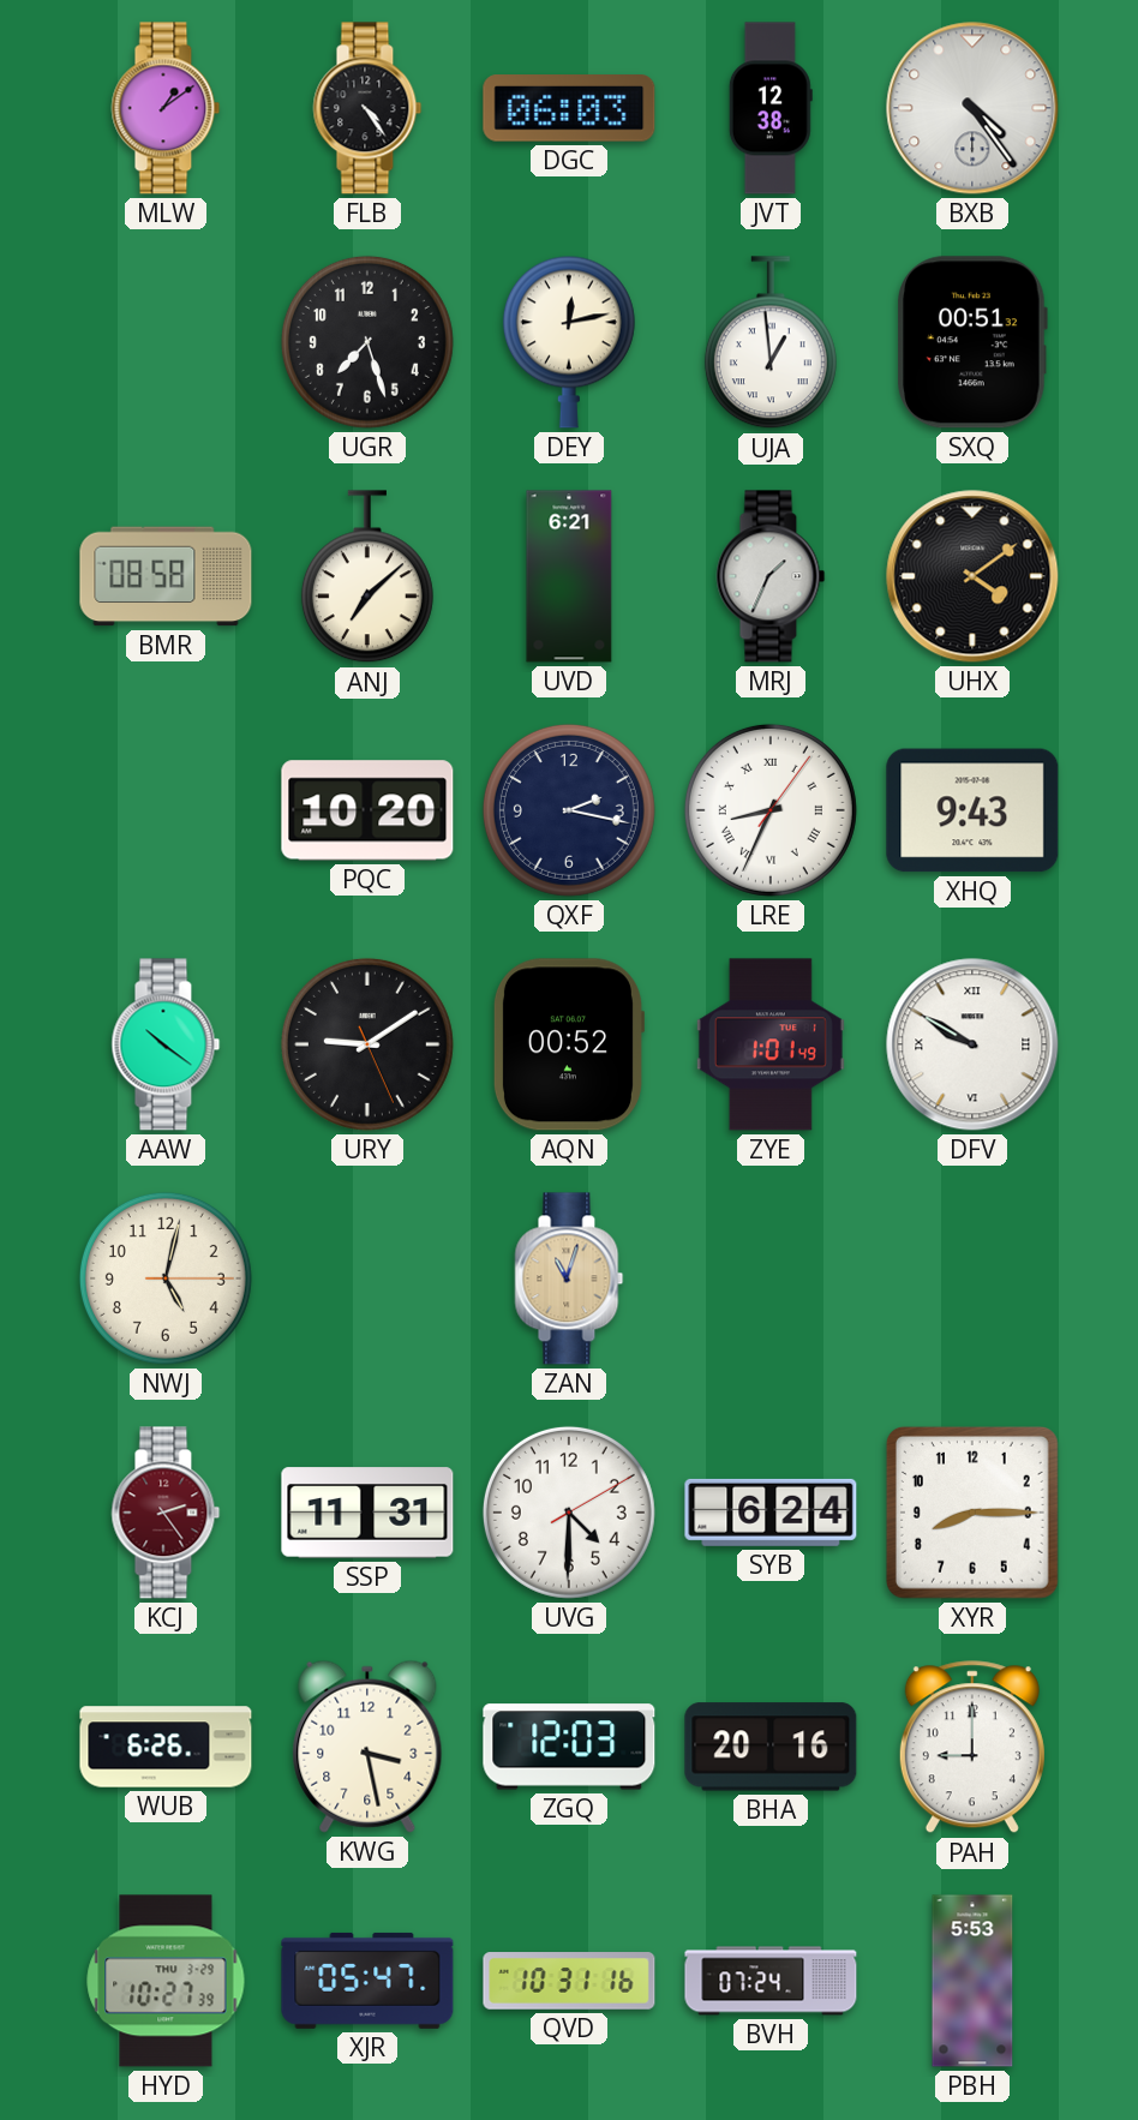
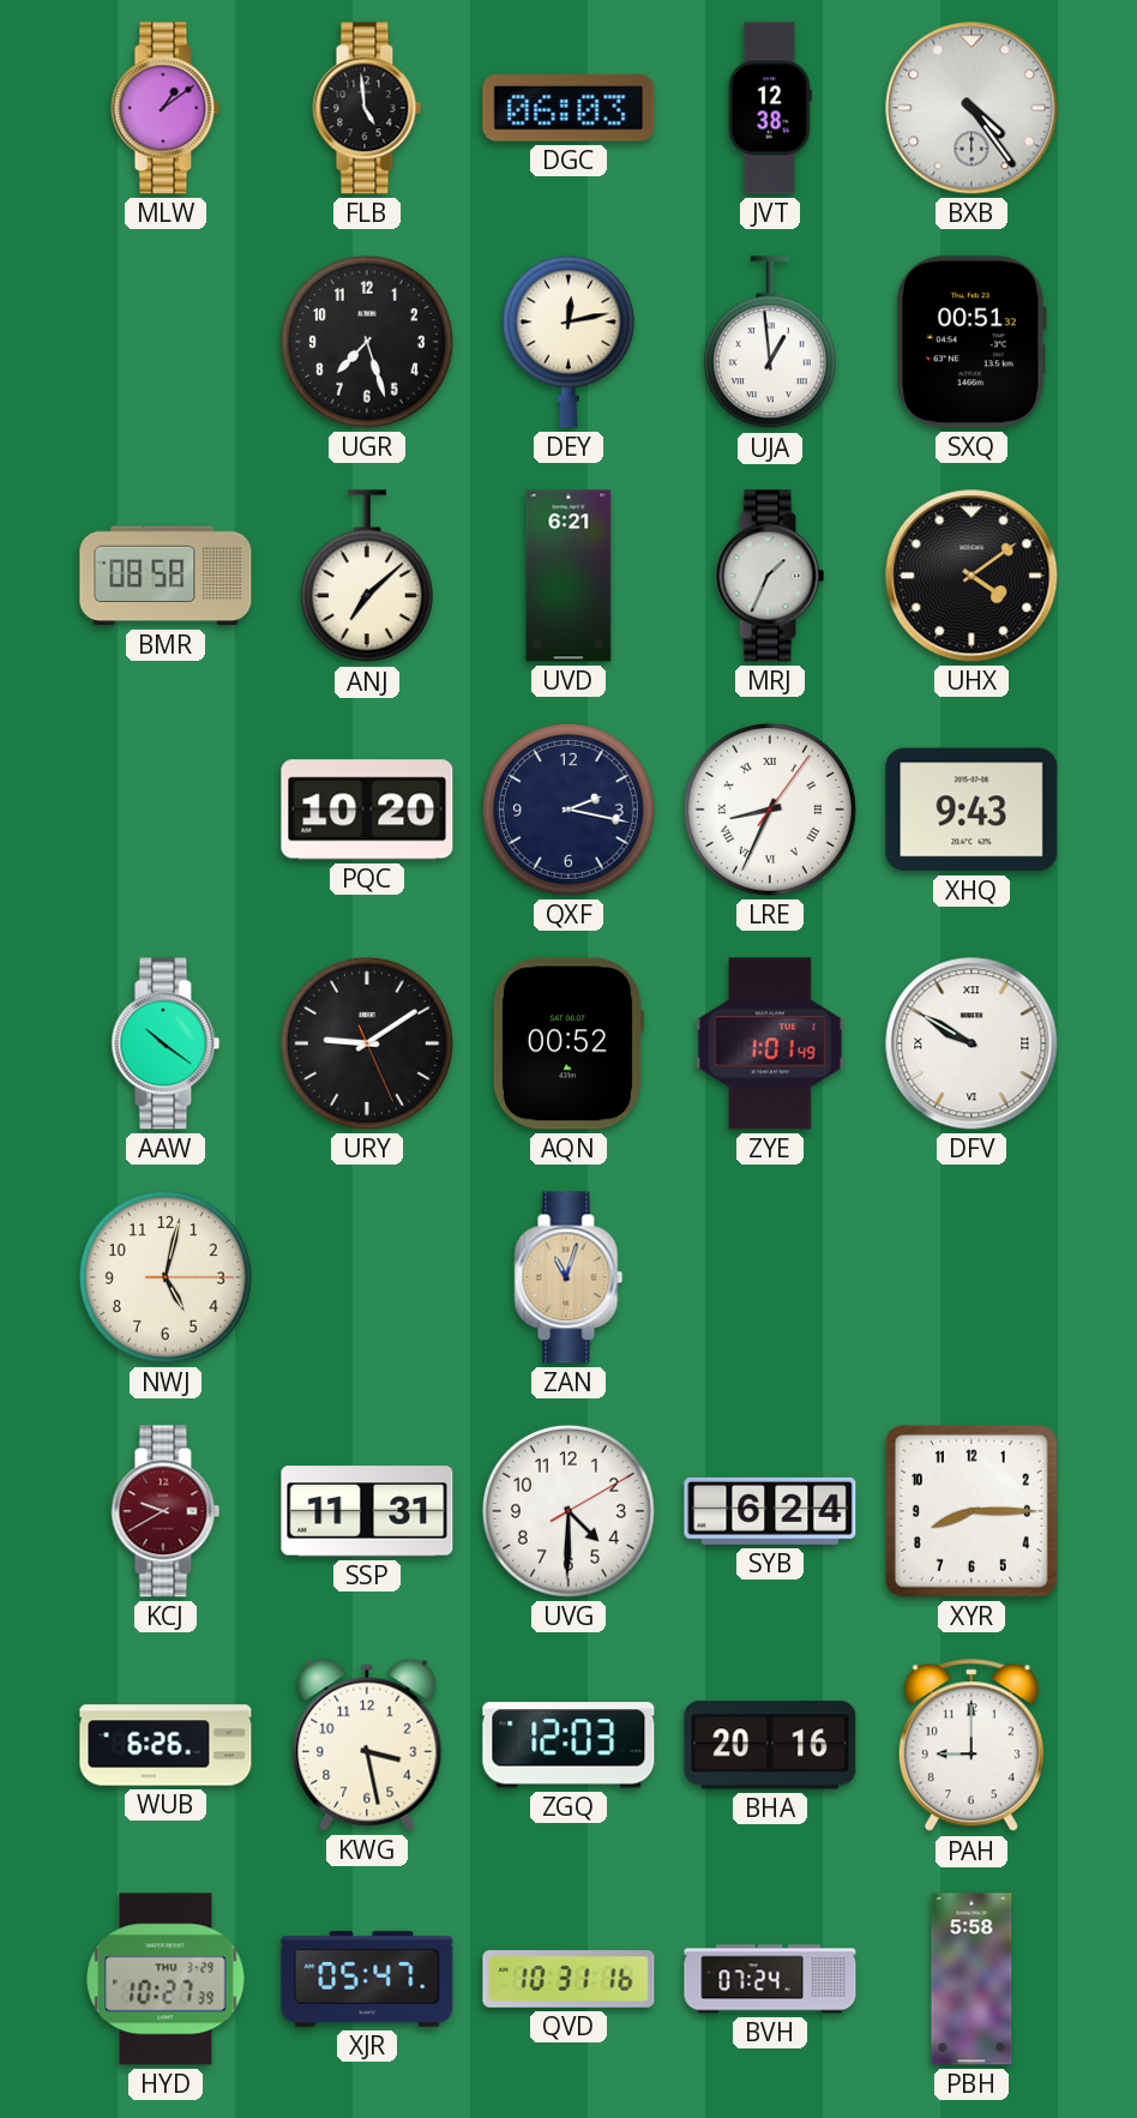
FLB: 4:24 -> 4:59
KCJ: 2:24 -> 9:40
PBH: 5:53 -> 5:58
